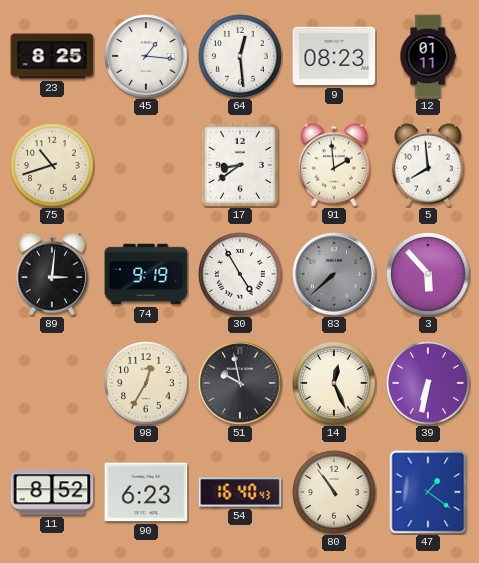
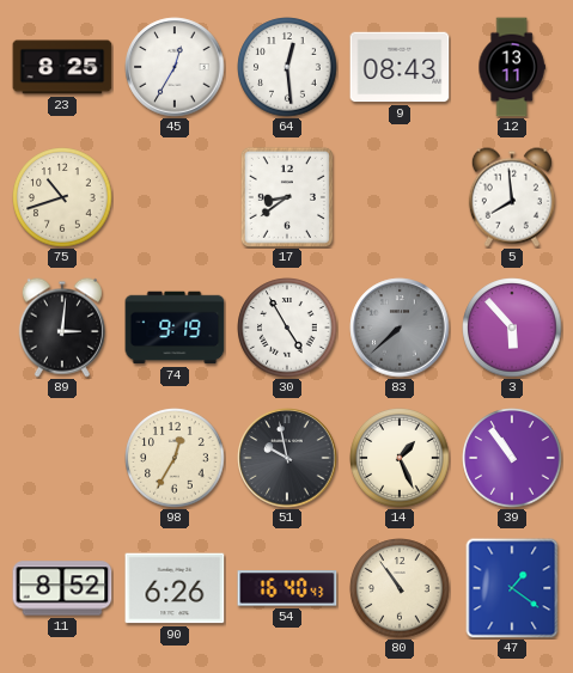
45: 1:16 -> 12:35
9: 08:23 -> 08:43
12: 01:11 -> 13:11
91: 1:59 -> none
14: 12:26 -> 1:26
39: 6:32 -> 10:54
90: 6:23 -> 6:26
